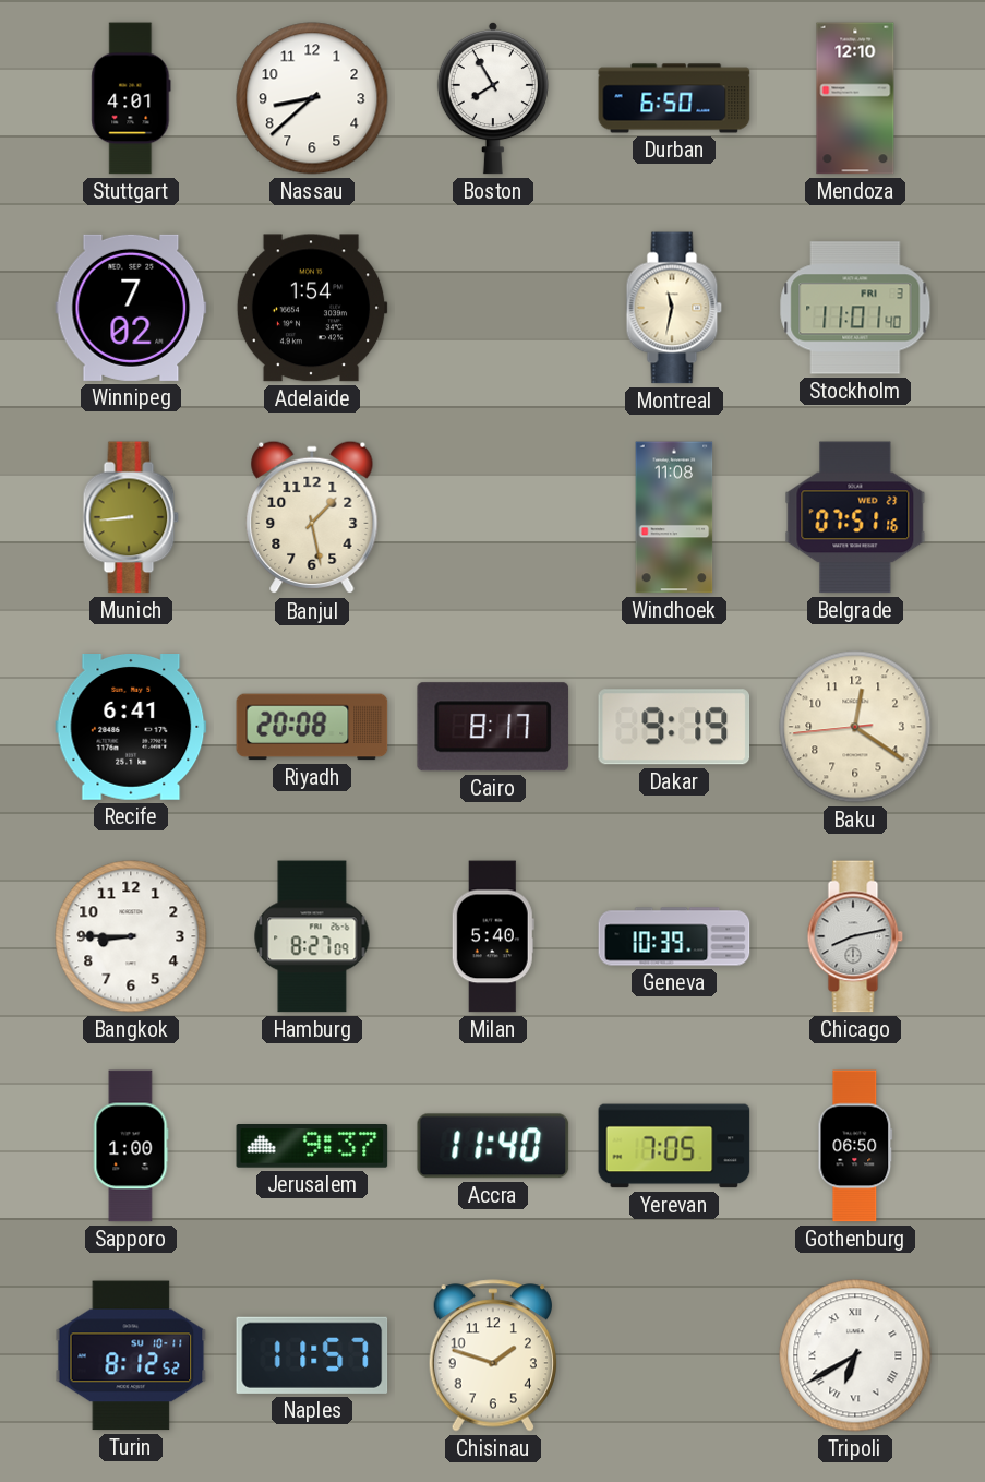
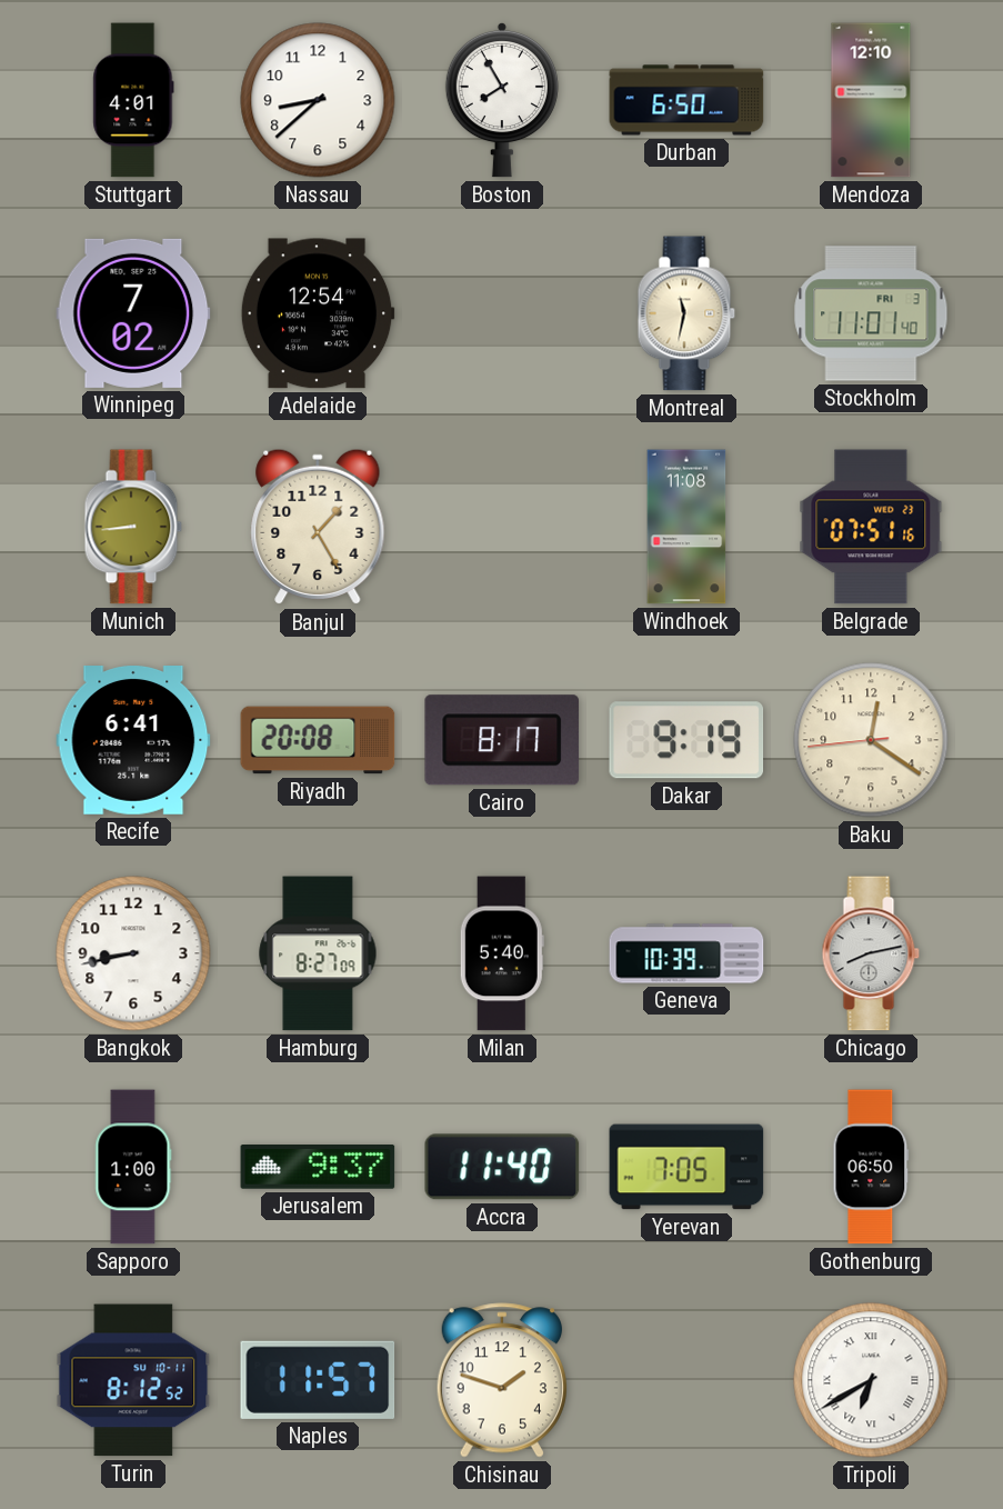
Adelaide: 1:54 -> 12:54
Banjul: 1:28 -> 1:25
Bangkok: 8:45 -> 8:43
